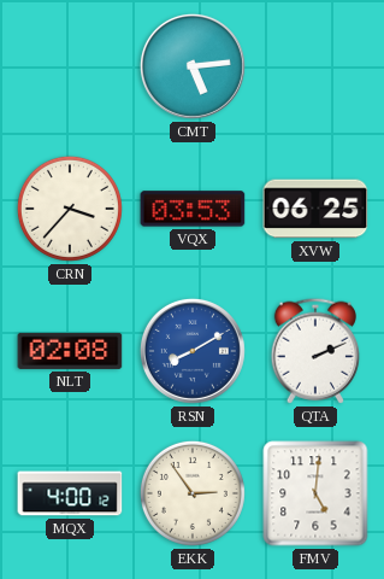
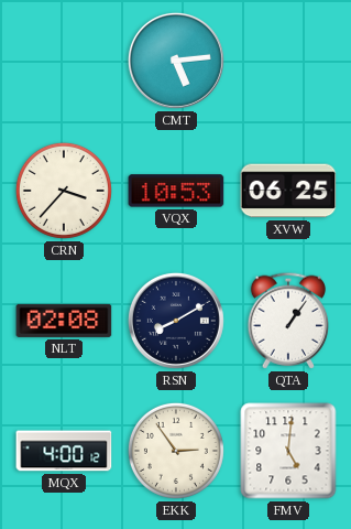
VQX: 03:53 -> 10:53
RSN dial: blue -> navy
QTA: 2:11 -> 1:06
